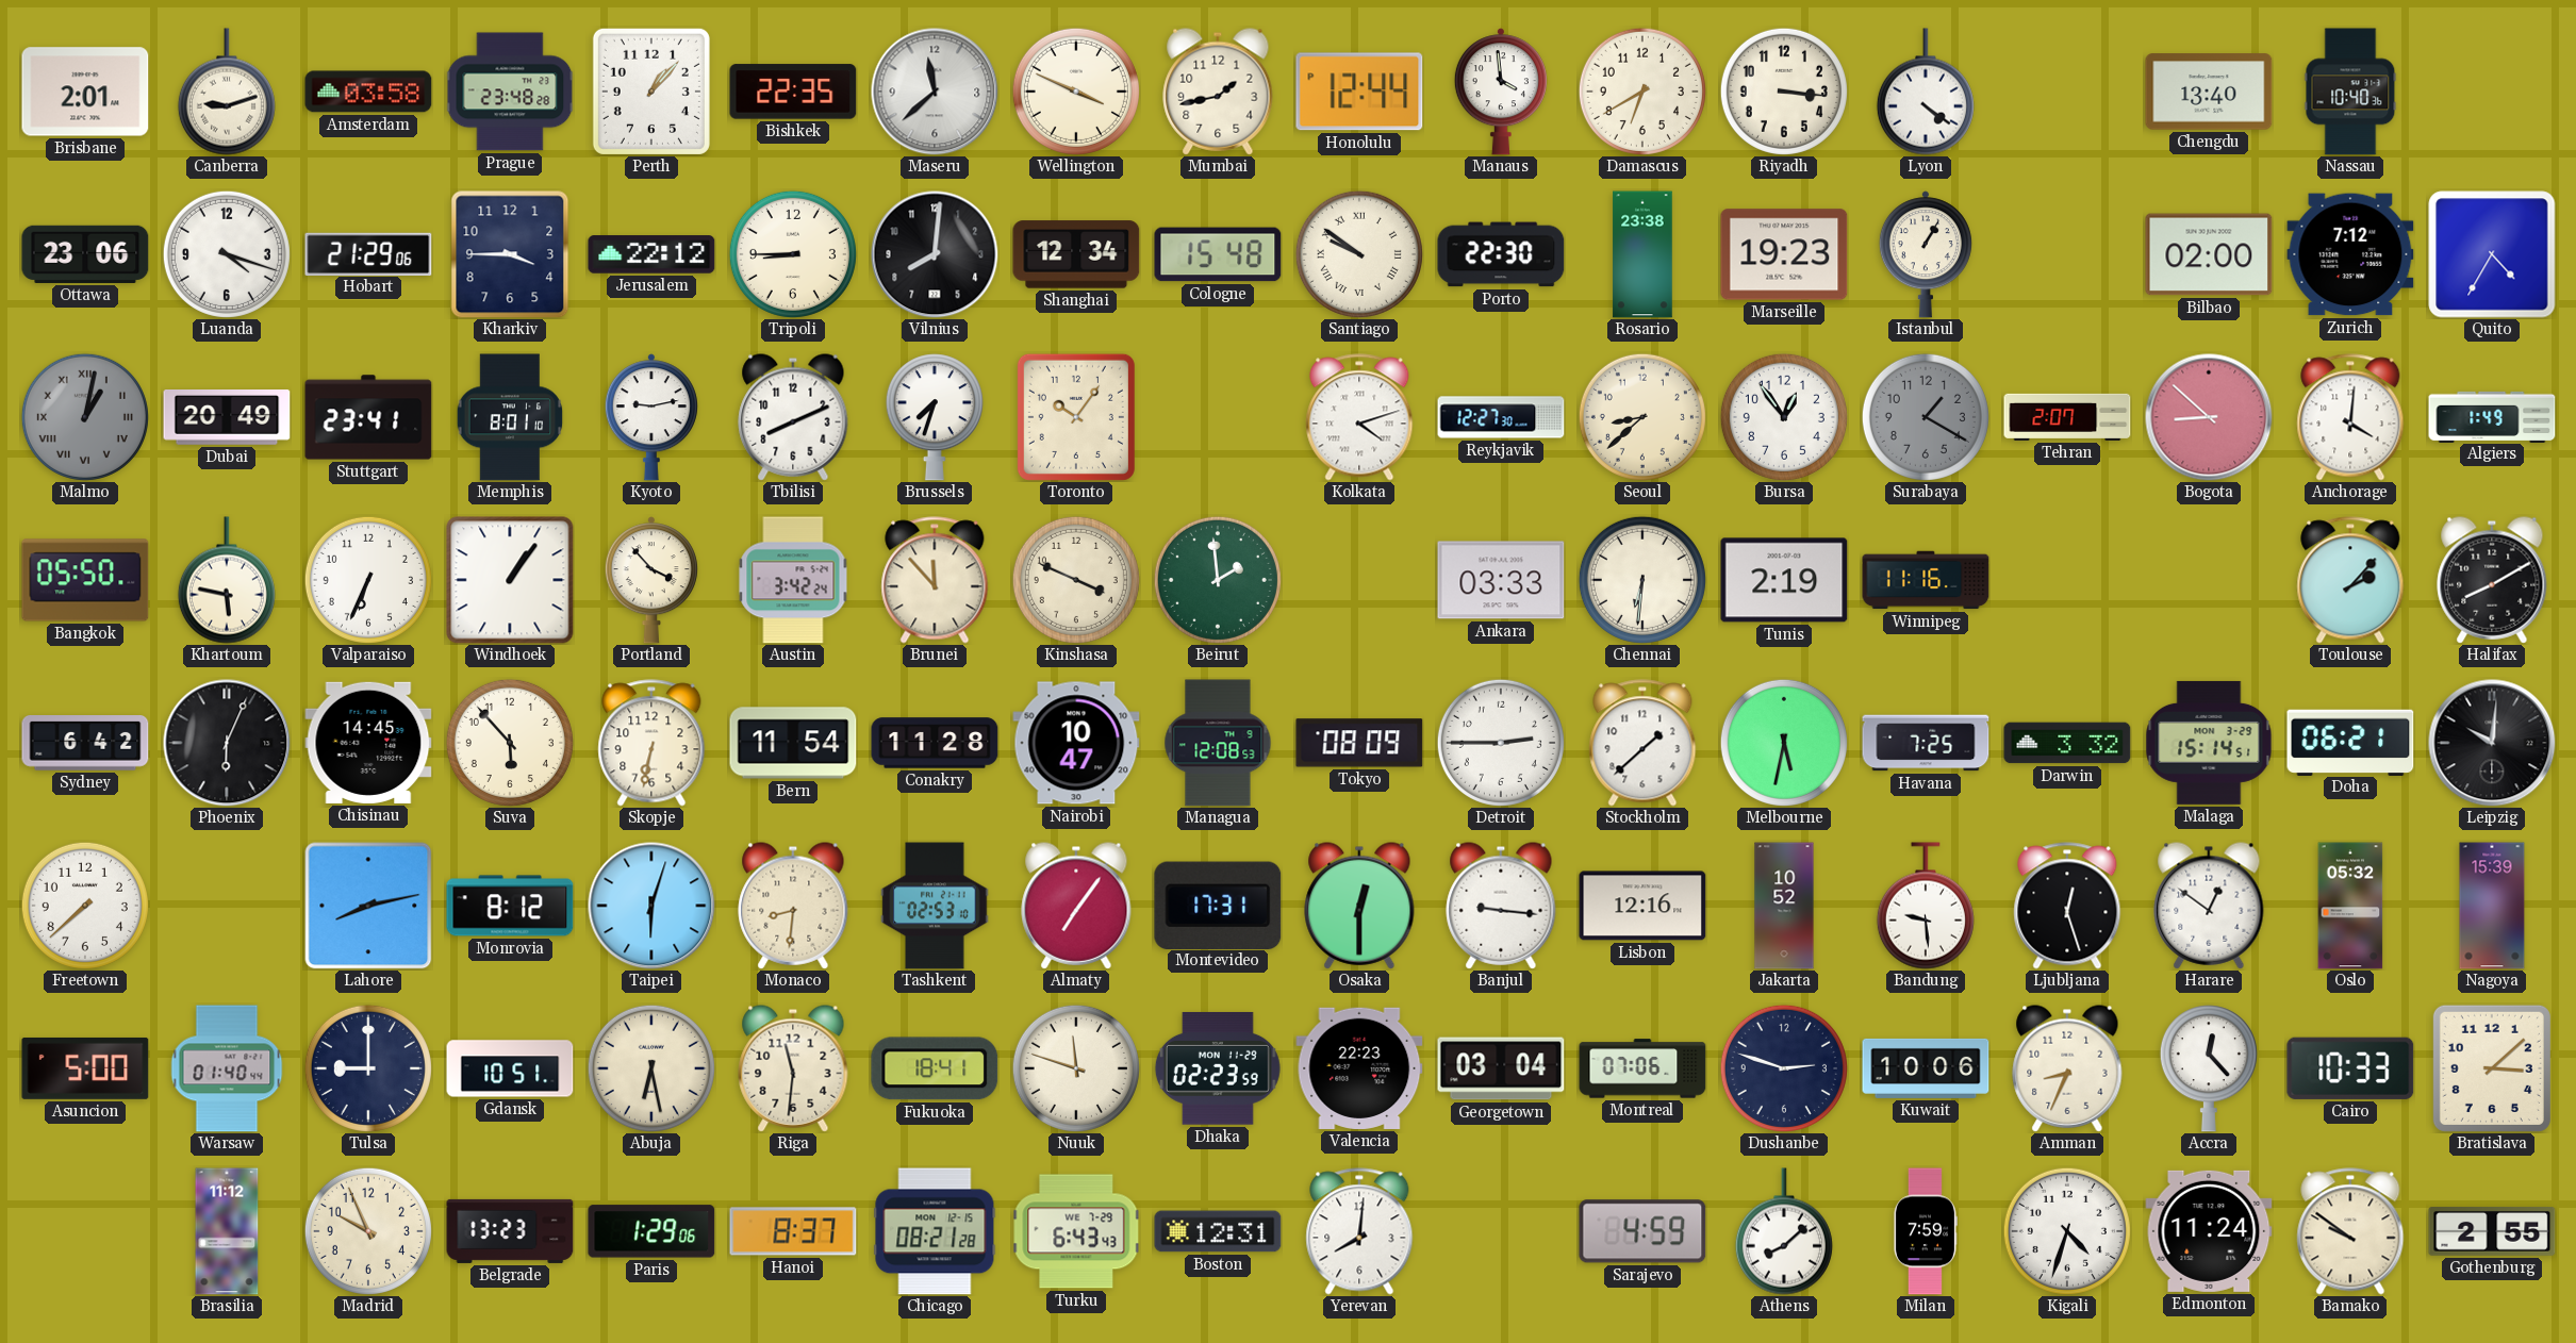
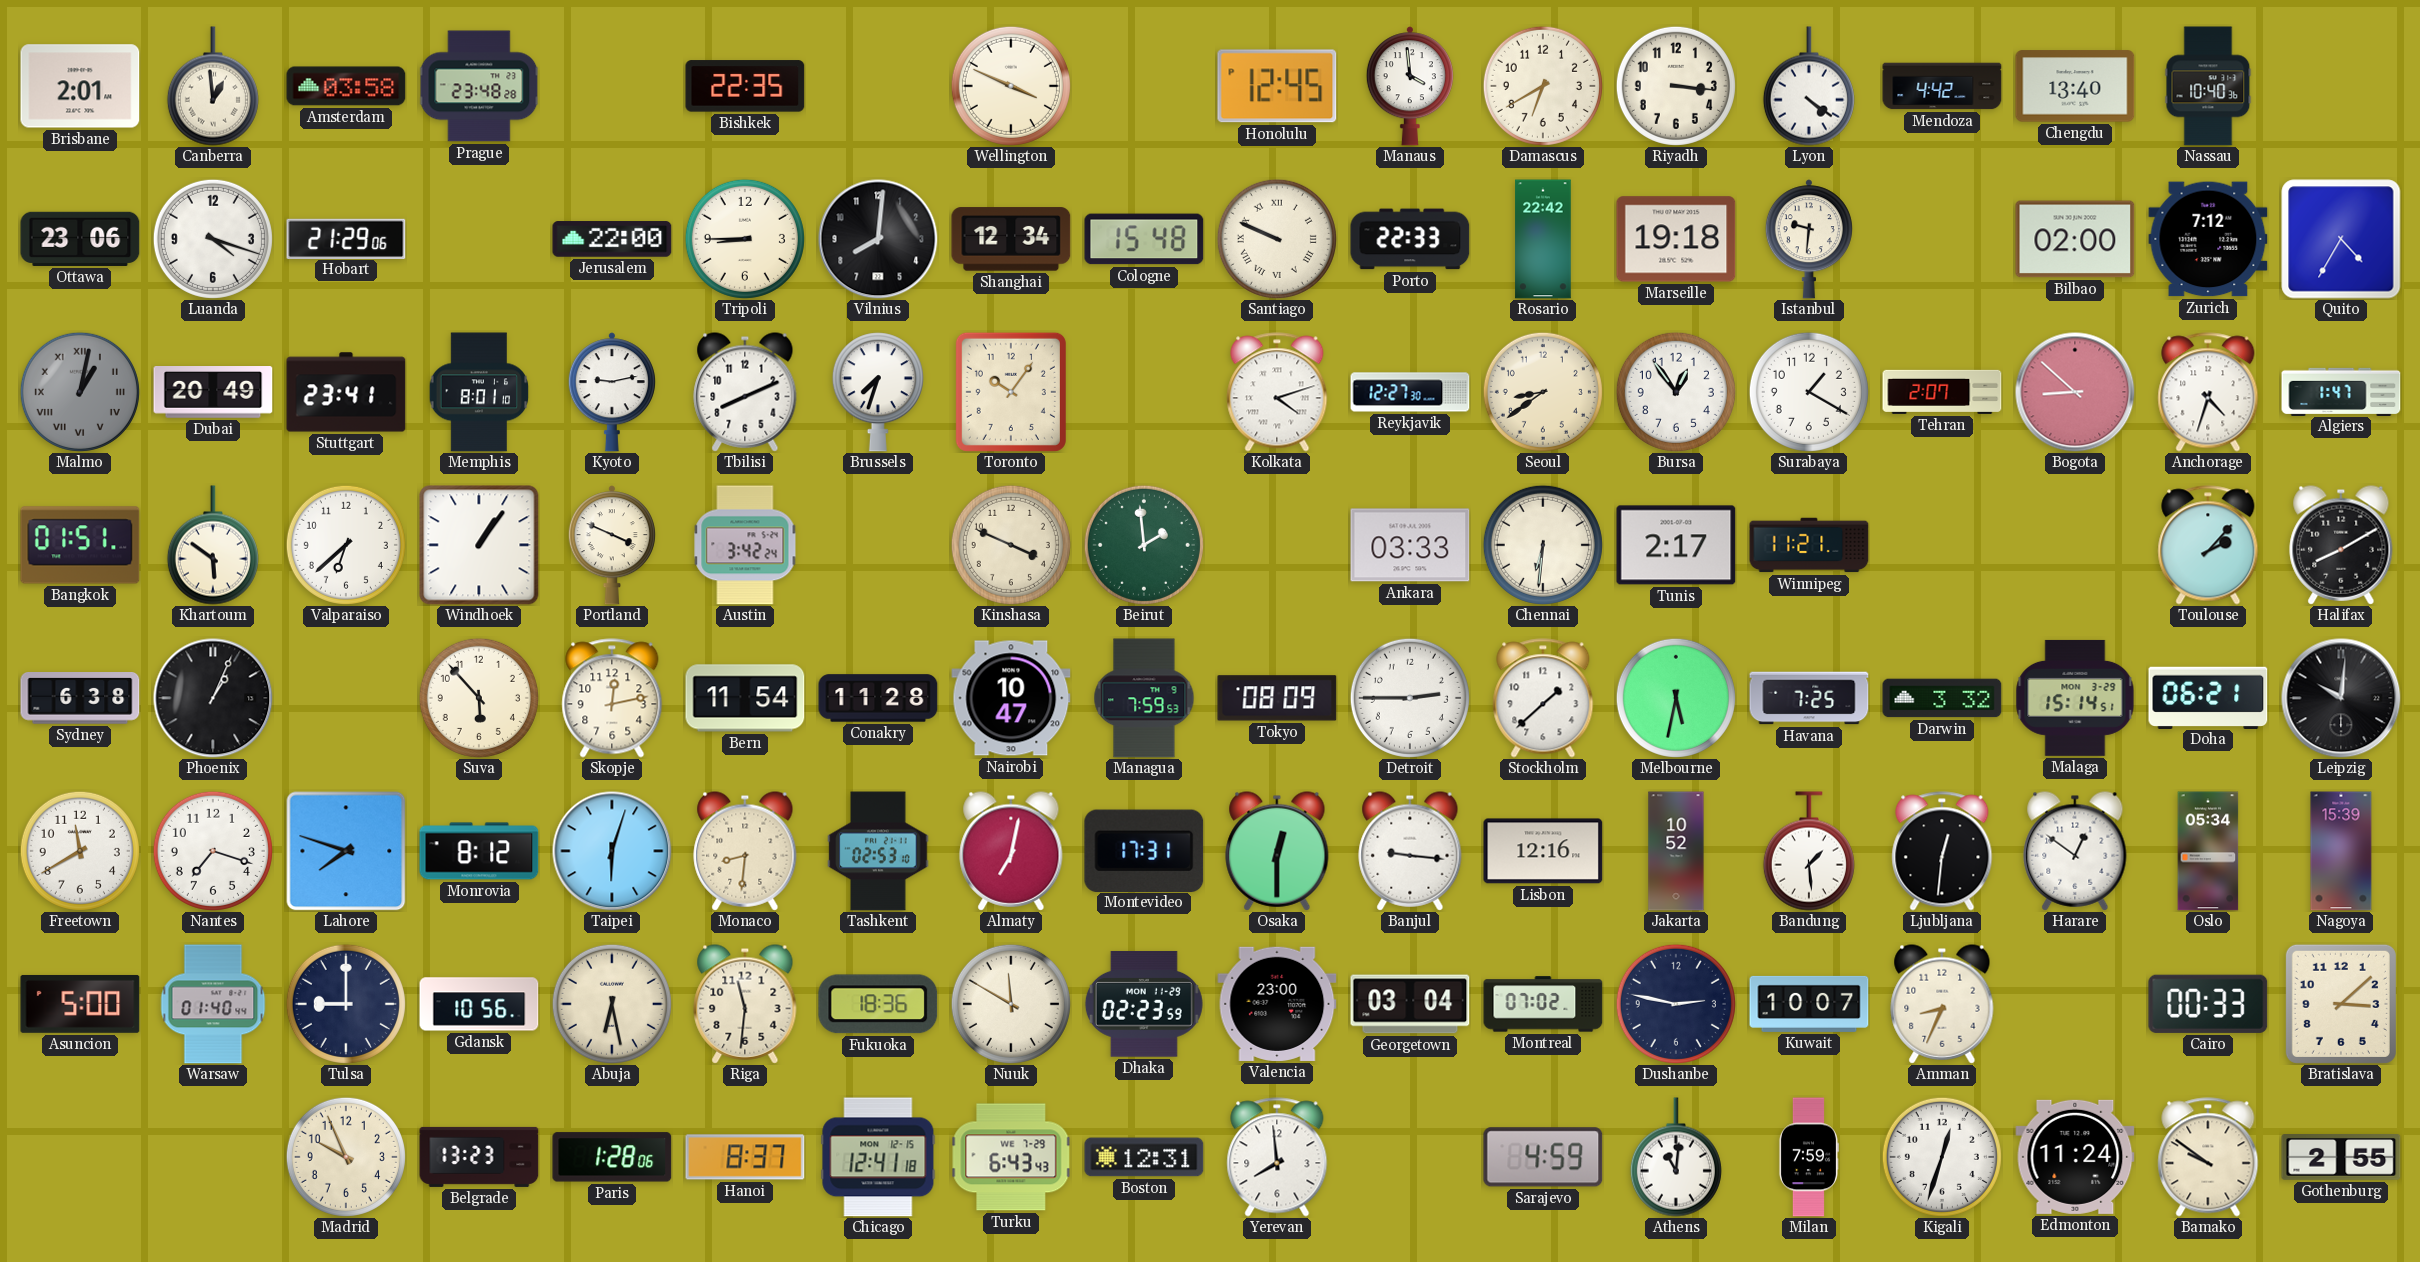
Canberra: 9:12 -> 12:59
Perth: 1:07 -> none
Maseru: 11:38 -> none
Mumbai: 1:43 -> none
Honolulu: 12:44 -> 12:45
Mendoza: none -> 4:42
Kharkiv: 3:45 -> none
Jerusalem: 22:12 -> 22:00
Santiago: 9:51 -> 9:49
Porto: 22:30 -> 22:33
Rosario: 23:38 -> 22:42
Marseille: 19:23 -> 19:18
Istanbul: 1:05 -> 9:31
Seoul: 8:38 -> 8:39
Surabaya dial: grey -> white
Anchorage: 4:01 -> 4:33
Algiers: 1:49 -> 1:47
Bangkok: 05:50 -> 01:51
Khartoum: 5:47 -> 5:51
Valparaiso: 6:34 -> 6:38
Portland: 3:53 -> 3:49
Brunei: 11:53 -> none
Tunis: 2:19 -> 2:17
Winnipeg: 11:16 -> 11:21
Sydney: 6:42 -> 6:38
Phoenix: 6:04 -> 1:04
Chisinau: 14:45 -> none
Skopje: 6:32 -> 12:13
Managua: 12:08 -> 7:59
Freetown: 7:38 -> 11:40
Nantes: none -> 7:18
Lahore: 8:13 -> 7:48
Almaty: 7:06 -> 7:02
Bandung: 9:29 -> 1:29
Ljubljana: 12:27 -> 12:31
Oslo: 05:32 -> 05:34
Gdansk: 10:51 -> 10:56
Fukuoka: 18:41 -> 18:36
Nuuk: 11:48 -> 11:50
Valencia: 22:23 -> 23:00
Montreal: 07:06 -> 07:02
Dushanbe: 2:48 -> 2:47
Kuwait: 10:06 -> 10:07
Accra: 12:23 -> none
Cairo: 10:33 -> 00:33
Brasilia: 11:12 -> none
Paris: 1:29 -> 1:28
Chicago: 08:21 -> 12:41
Yerevan: 8:01 -> 7:59
Athens: 8:08 -> 11:01
Kigali: 4:33 -> 12:33
